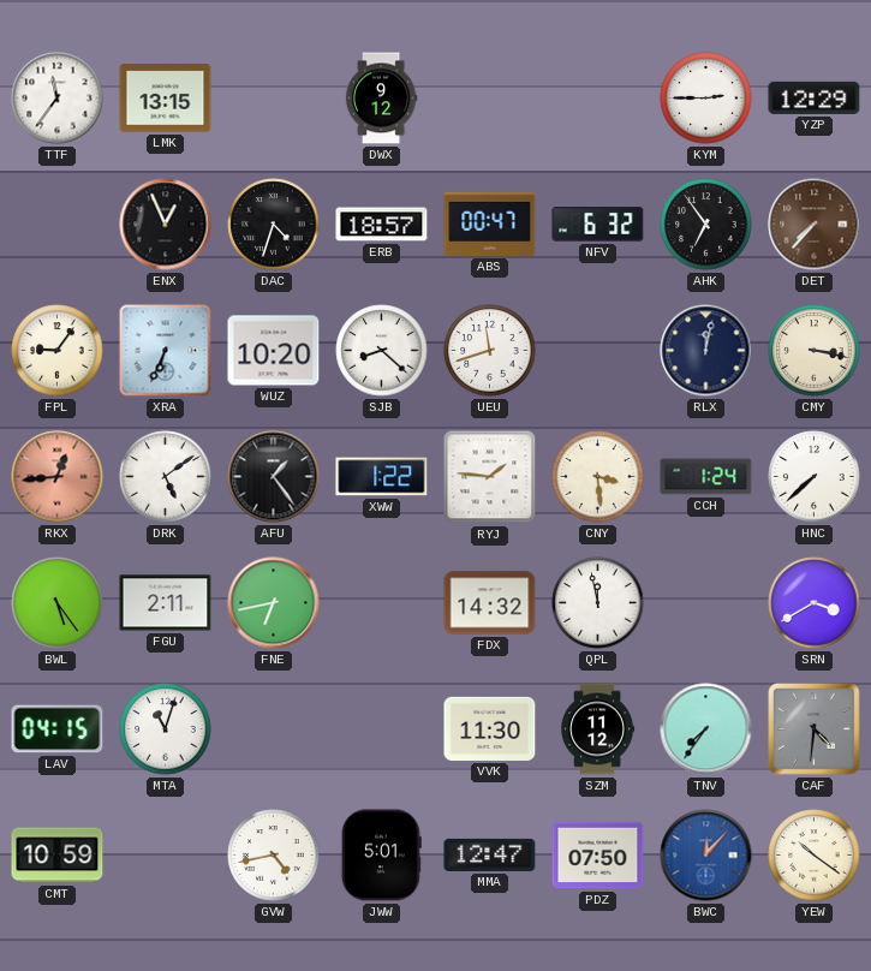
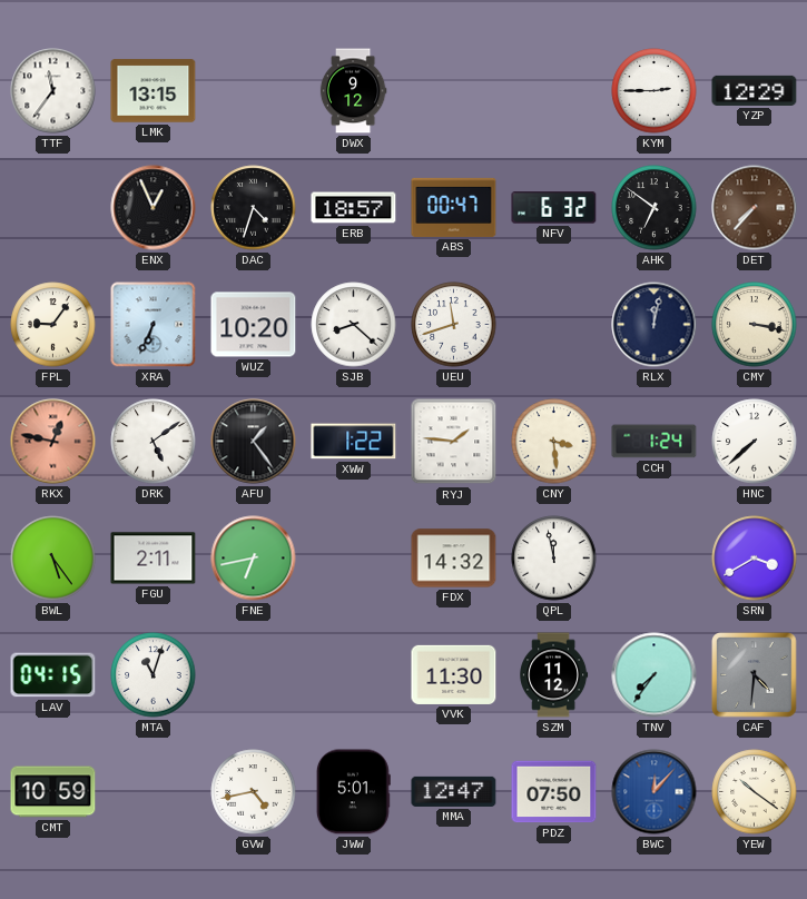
AHK: 6:54 -> 6:51
RKX: 12:44 -> 12:47
